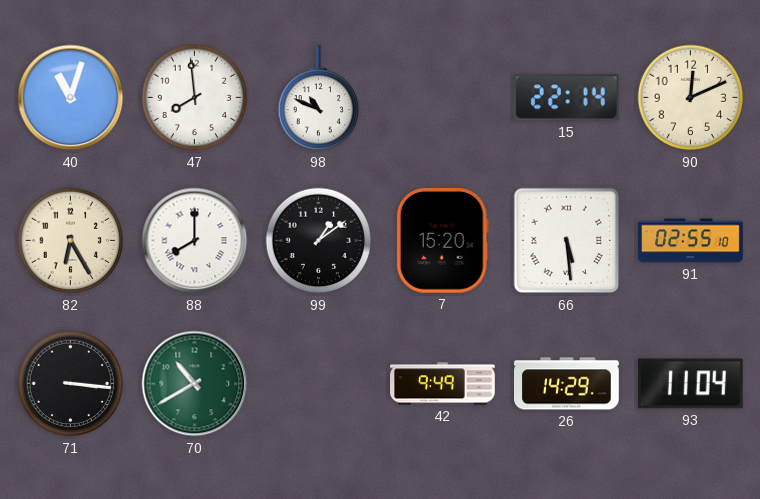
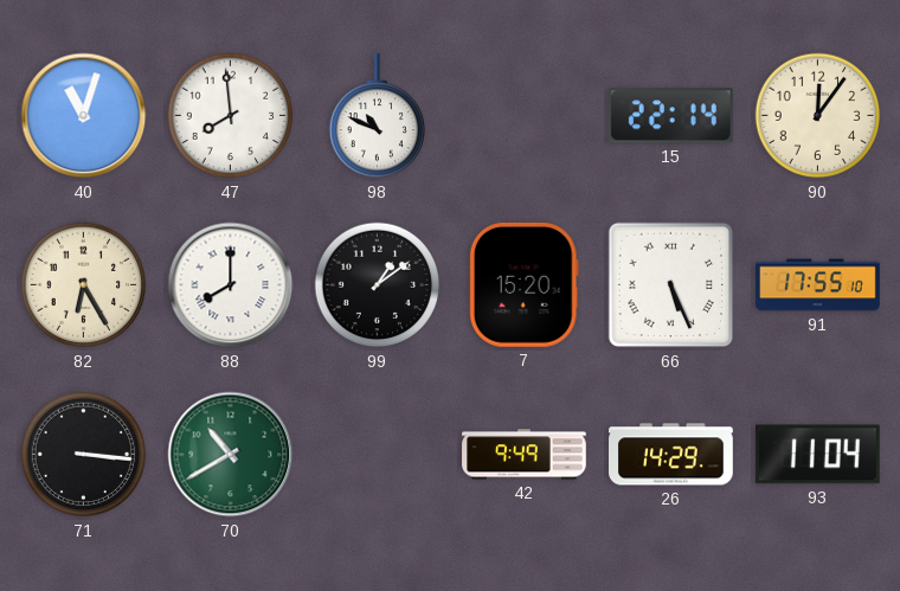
90: 12:11 -> 12:06
66: 5:29 -> 5:26
91: 02:55 -> 17:55
